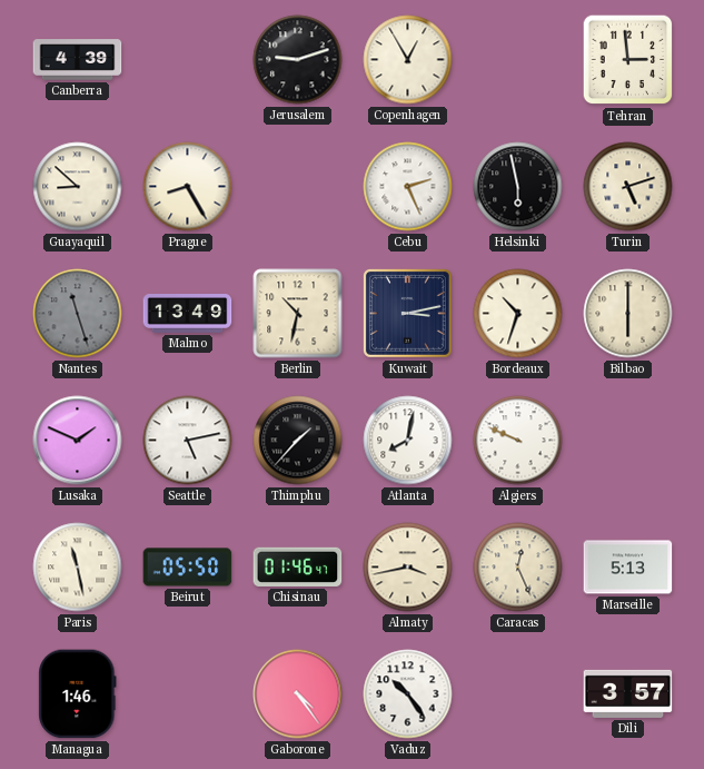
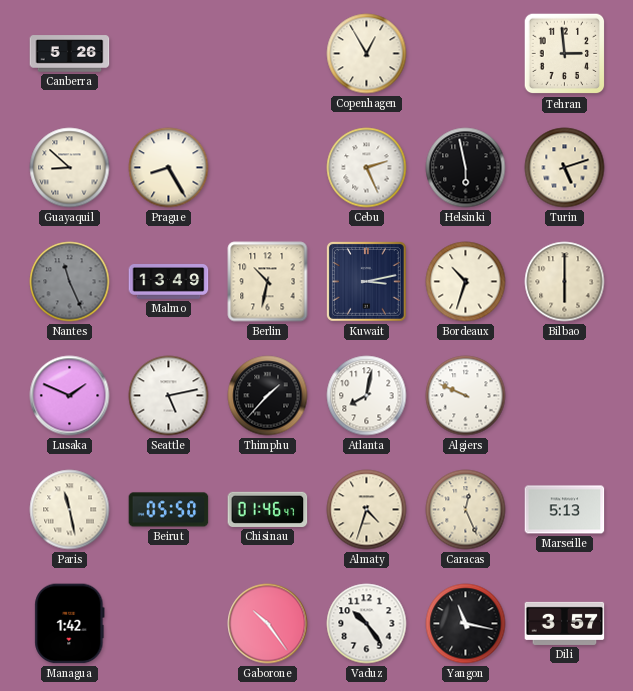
Canberra: 4:39 -> 5:26
Jerusalem: 9:12 -> none
Nantes: 11:27 -> 11:26
Almaty: 3:43 -> 4:33
Managua: 1:46 -> 1:42
Gaborone: 4:24 -> 10:24
Yangon: none -> 11:17
